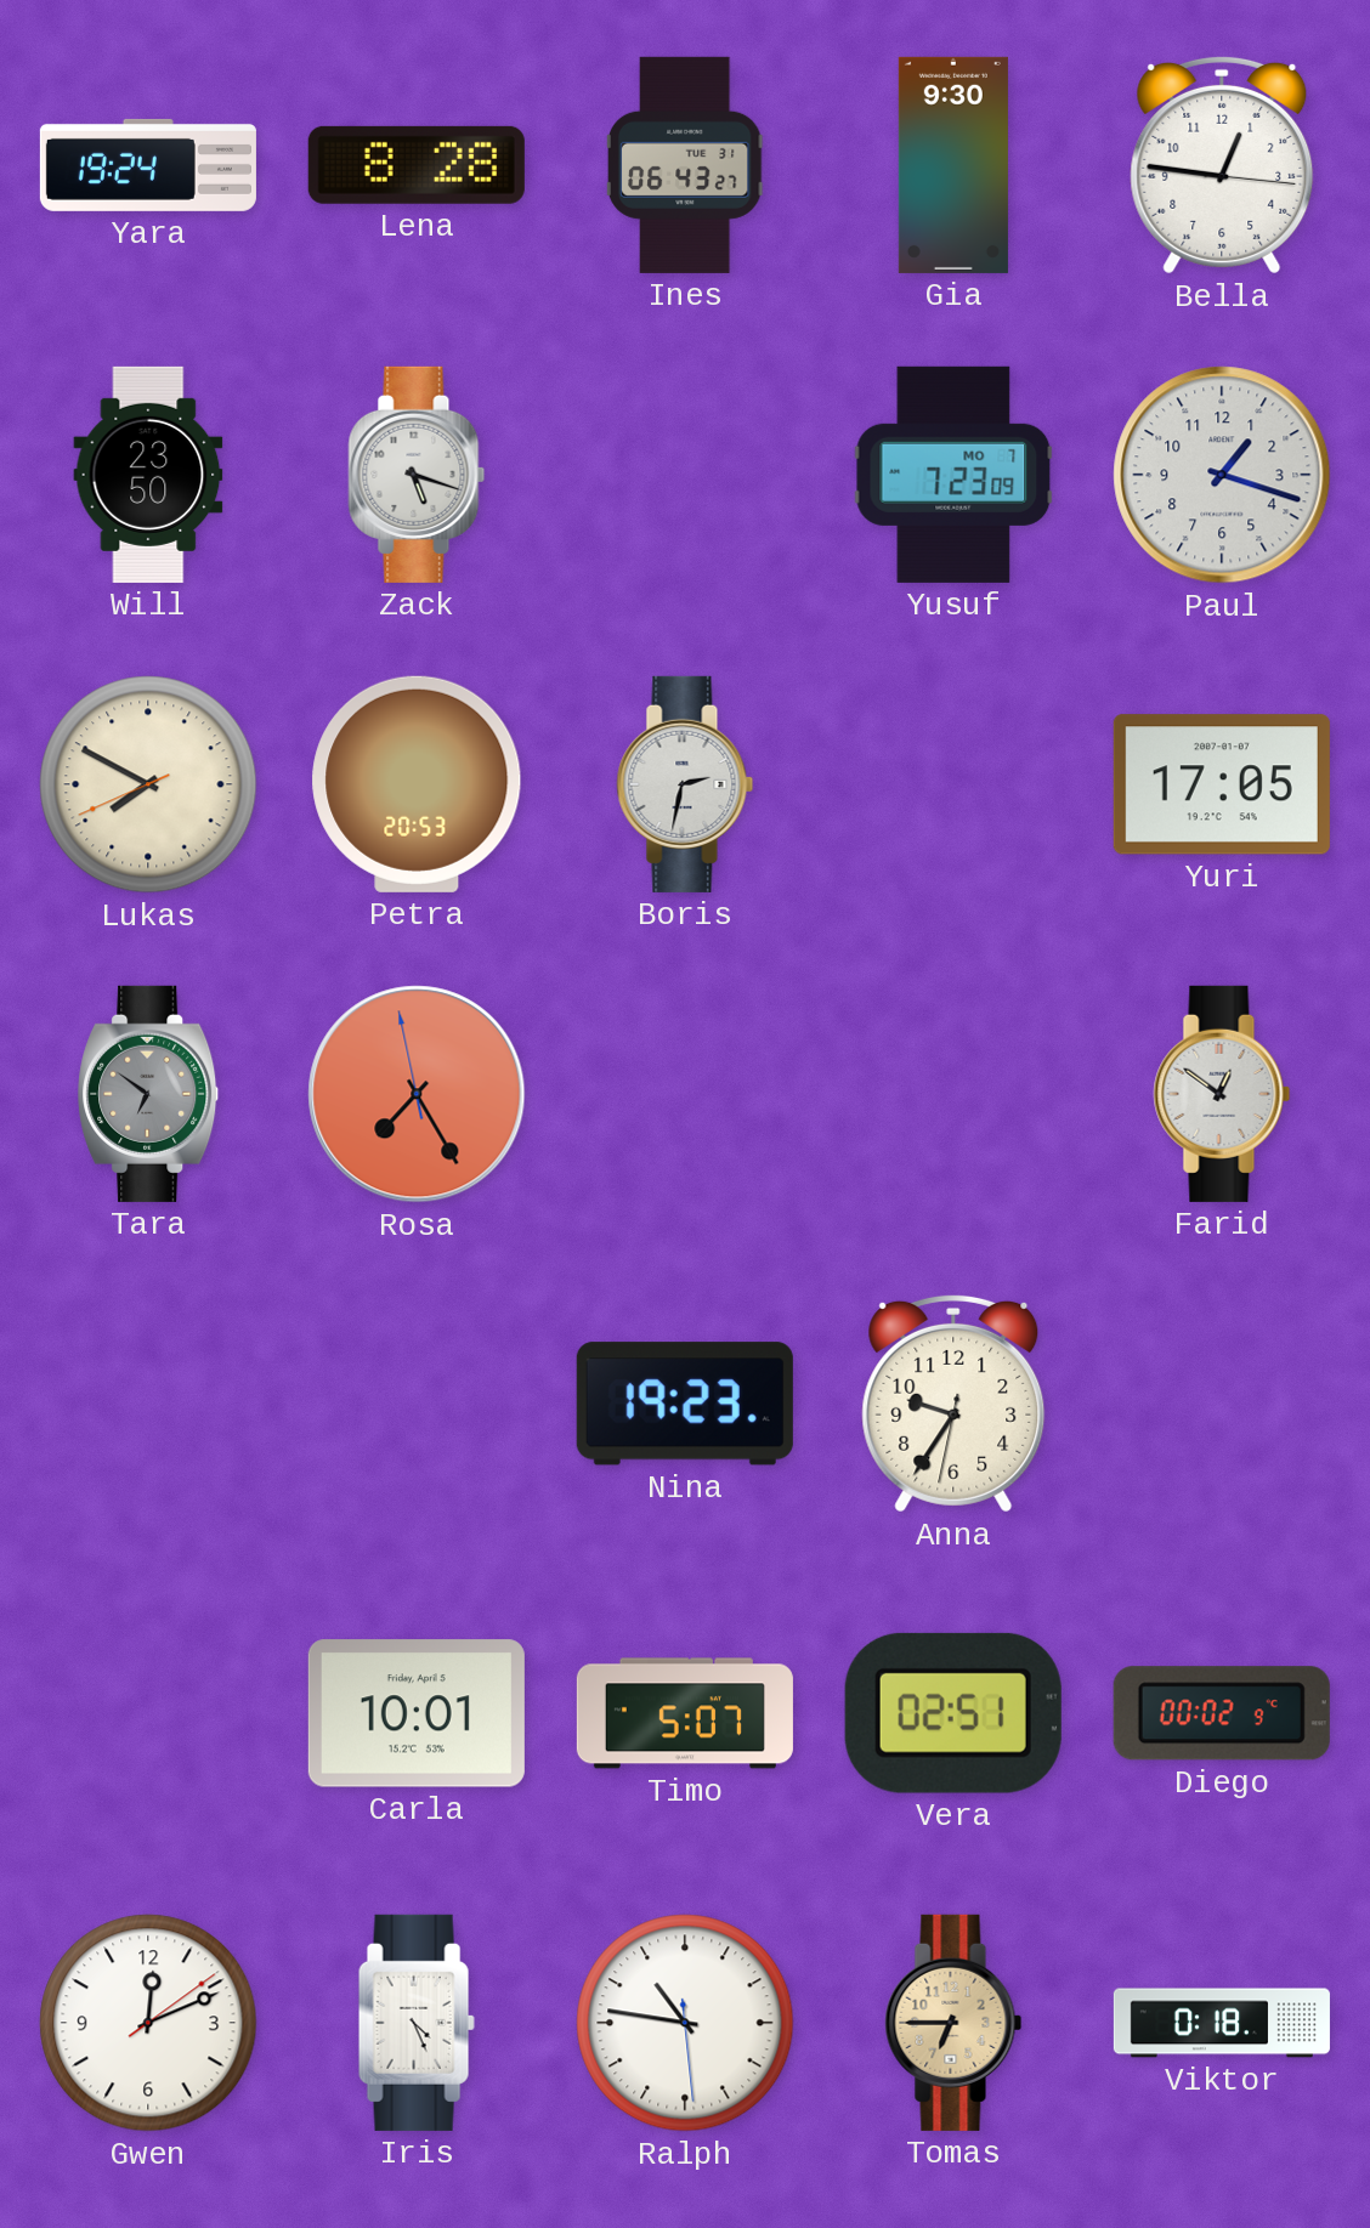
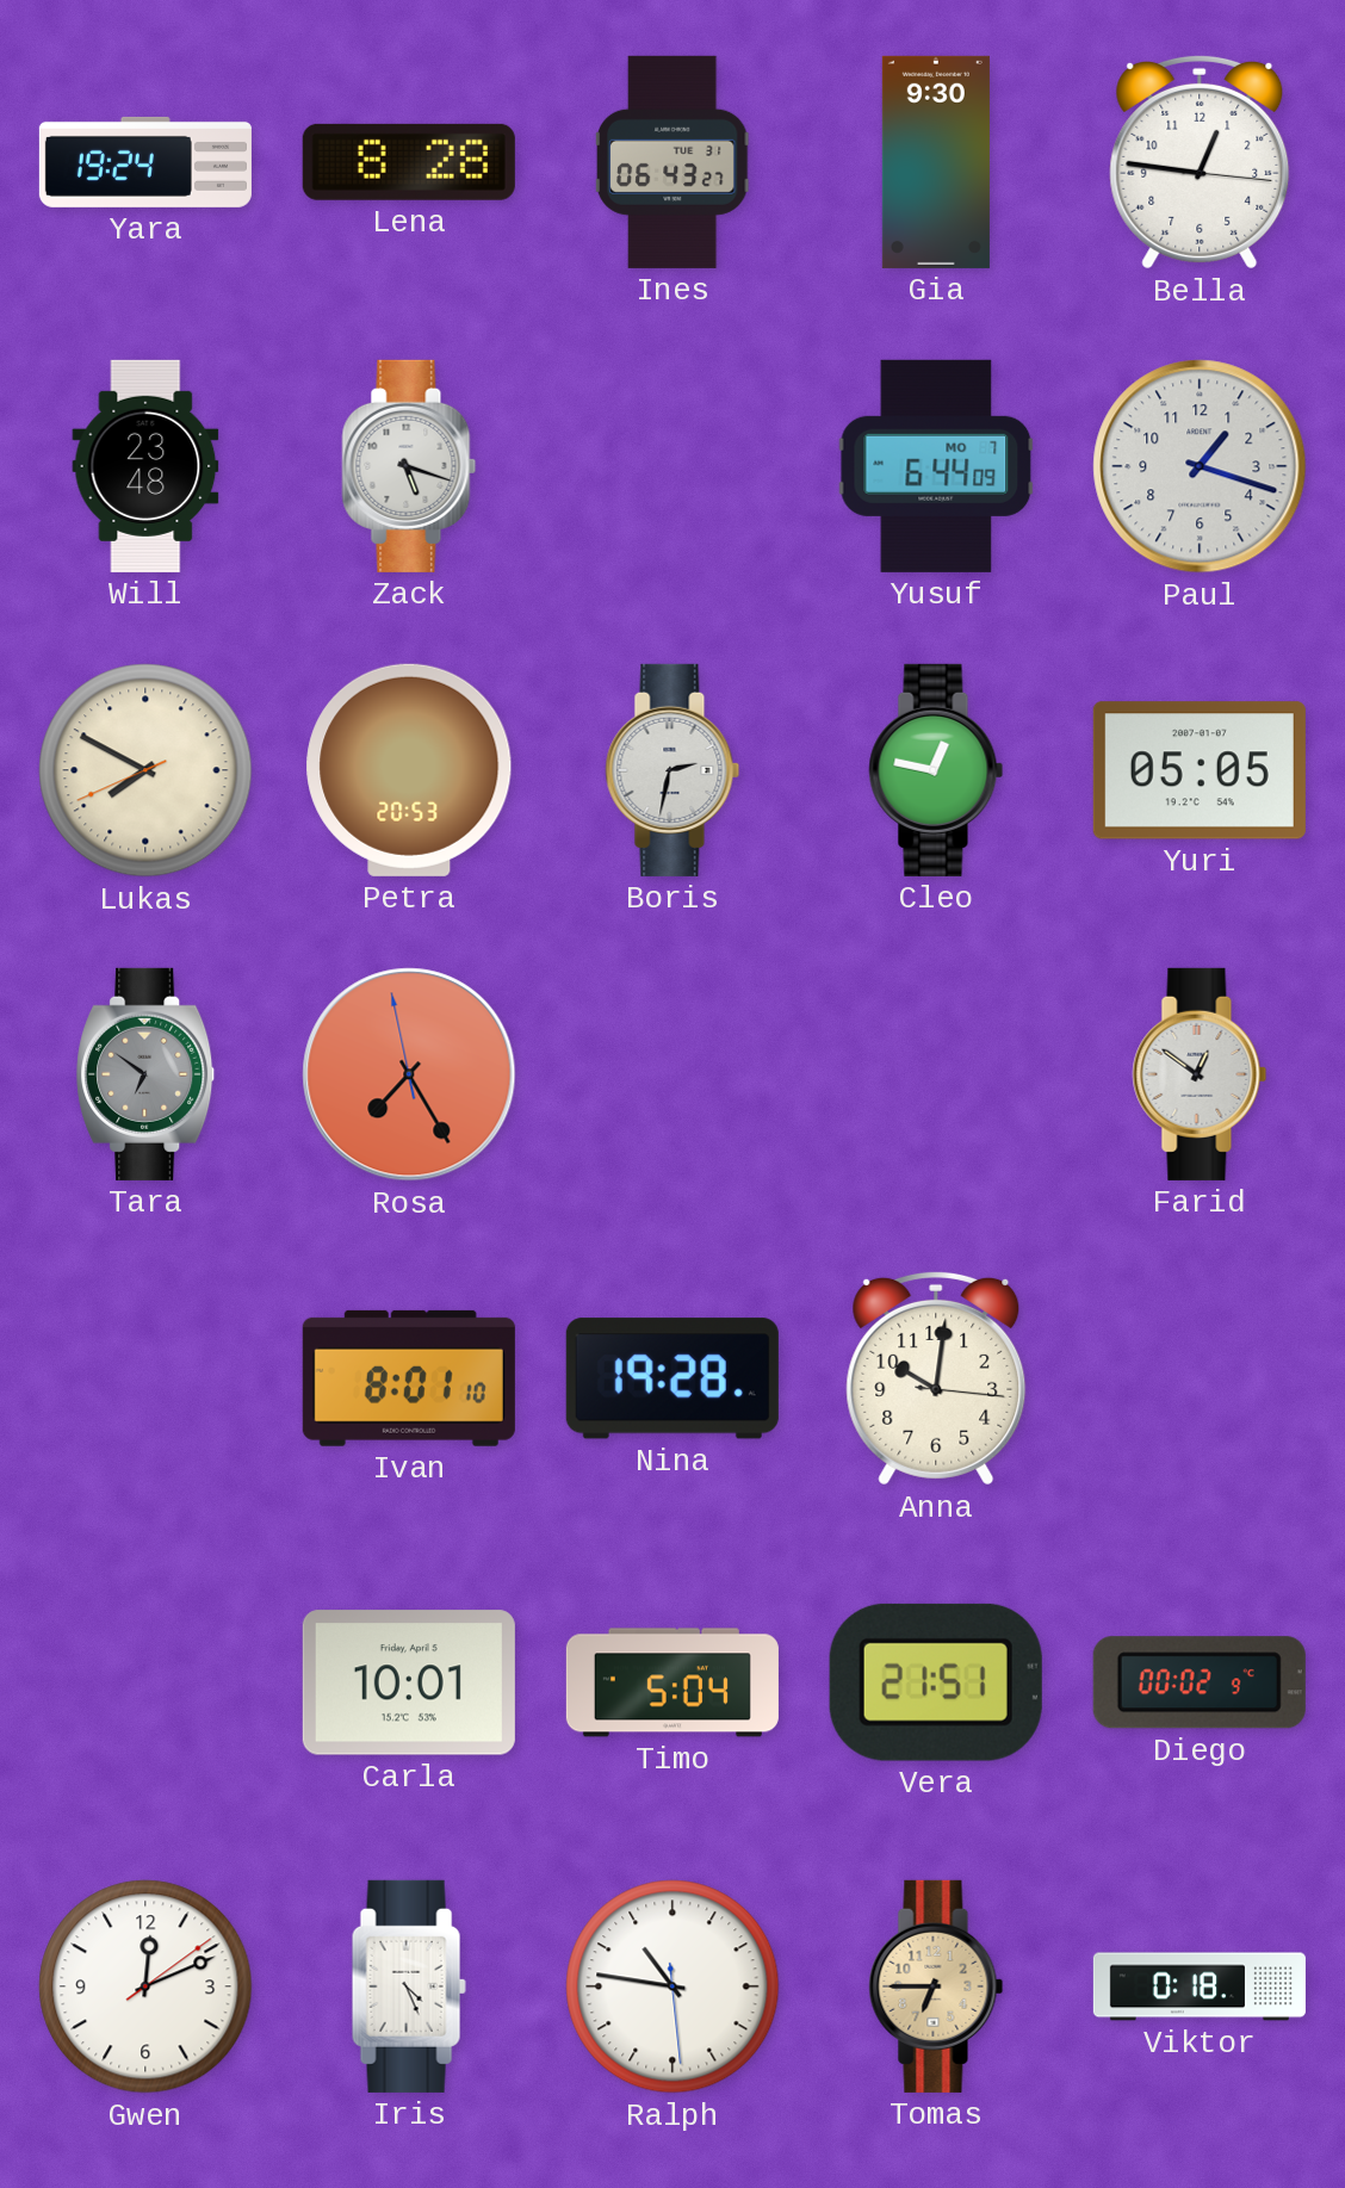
Will: 23:50 -> 23:48
Yusuf: 7:23 -> 6:44
Cleo: none -> 12:47
Yuri: 17:05 -> 05:05
Ivan: none -> 8:01
Nina: 19:23 -> 19:28
Anna: 9:35 -> 10:01
Timo: 5:07 -> 5:04
Vera: 02:51 -> 21:51
